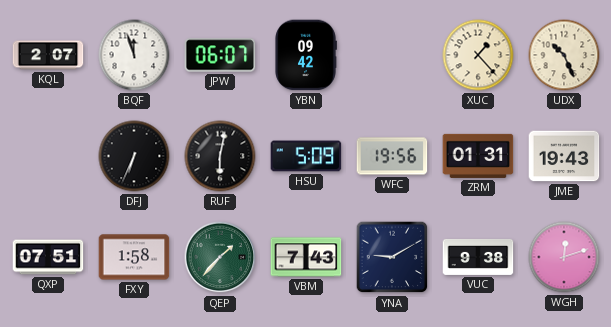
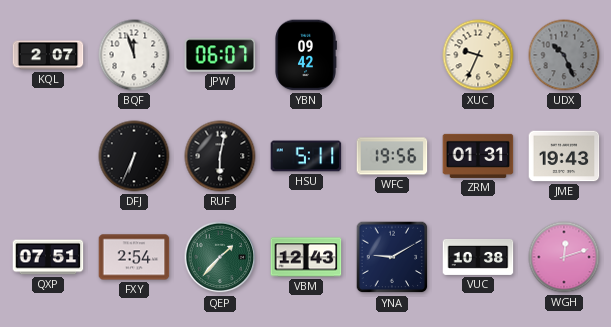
XUC: 1:23 -> 9:34
UDX dial: cream -> grey
HSU: 5:09 -> 5:11
FXY: 1:58 -> 2:54
VBM: 7:43 -> 12:43
VUC: 9:38 -> 10:38
